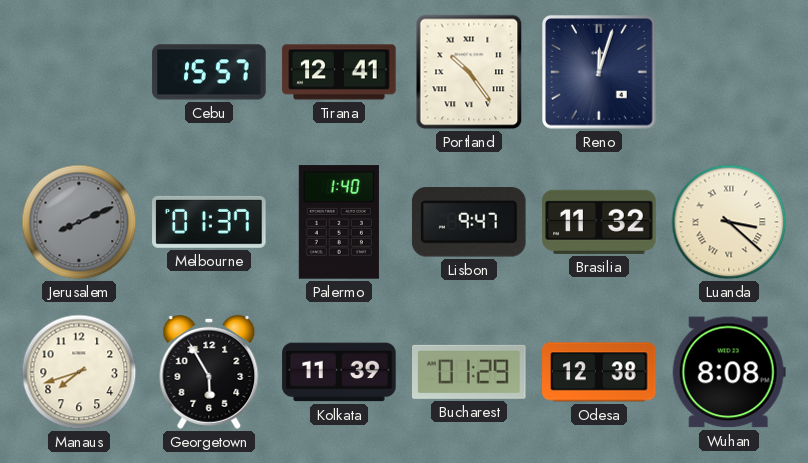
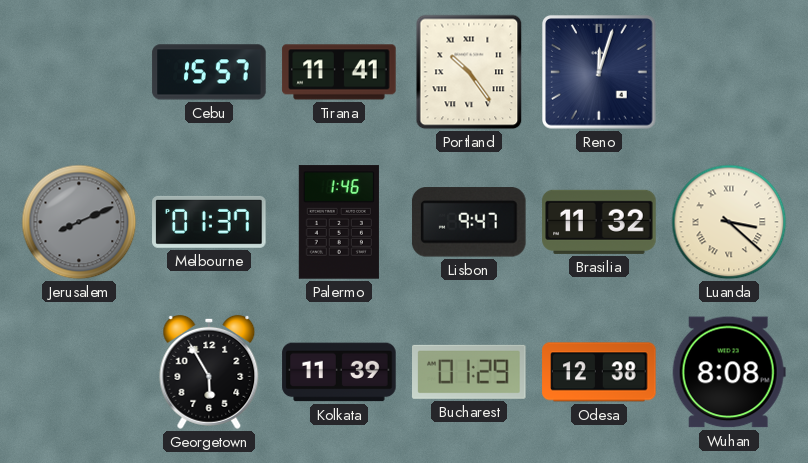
Tirana: 12:41 -> 11:41
Palermo: 1:40 -> 1:46
Manaus: 7:42 -> none
